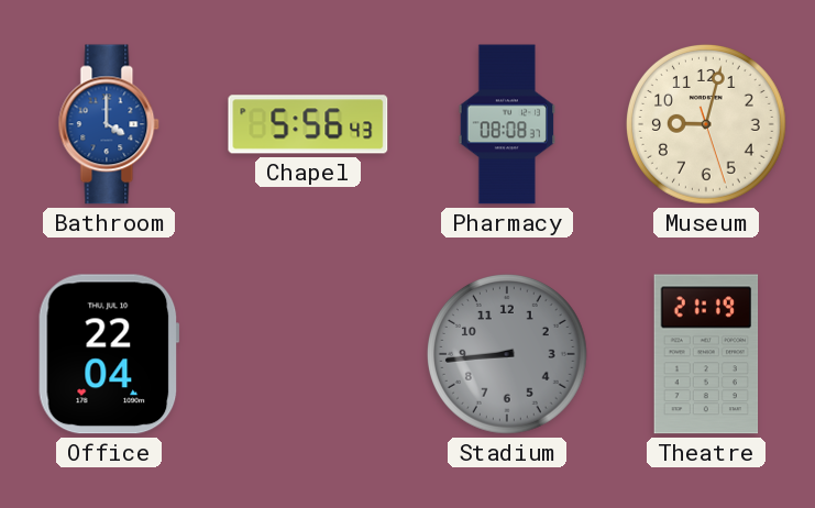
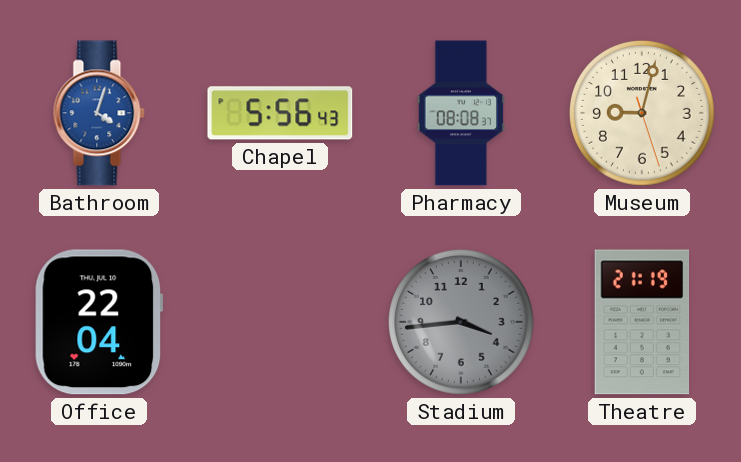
Bathroom: 4:00 -> 4:03
Stadium: 8:44 -> 3:44
